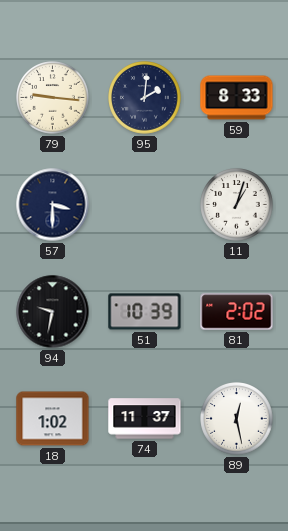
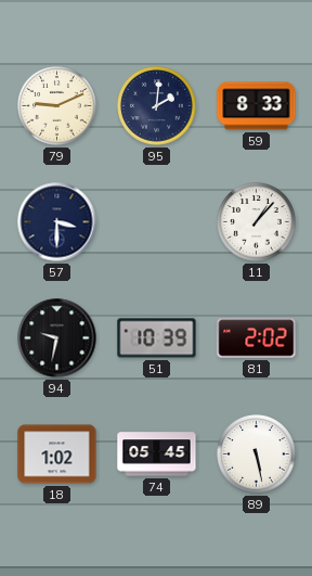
79: 9:16 -> 9:11
11: 1:03 -> 1:07
74: 11:37 -> 05:45
89: 12:28 -> 5:28
